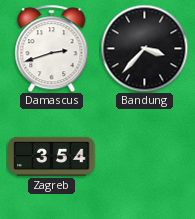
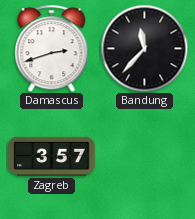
Bandung: 3:37 -> 11:37
Zagreb: 3:54 -> 3:57
